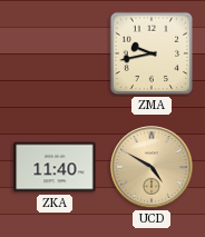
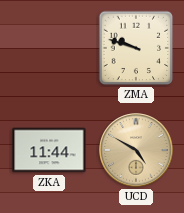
ZMA: 9:43 -> 9:48
ZKA: 11:40 -> 11:44
